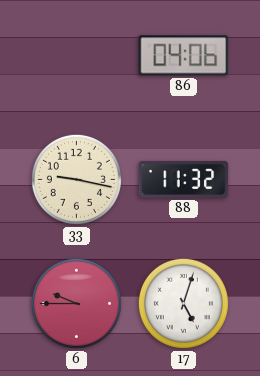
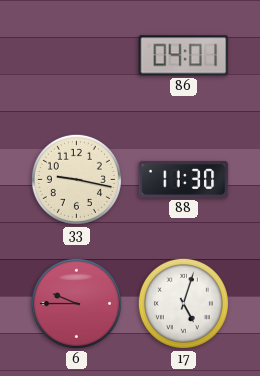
86: 04:06 -> 04:01
88: 11:32 -> 11:30
